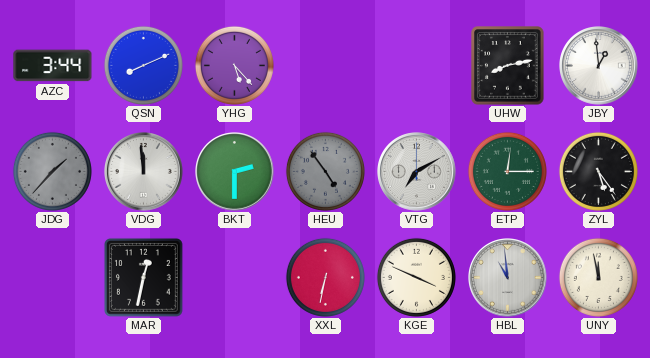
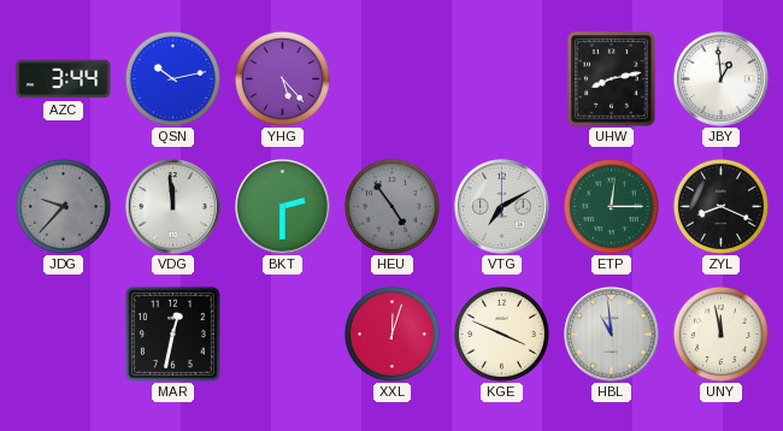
QSN: 8:11 -> 10:13
JDG: 1:37 -> 9:37
ZYL: 5:24 -> 8:19
XXL: 6:32 -> 12:03
